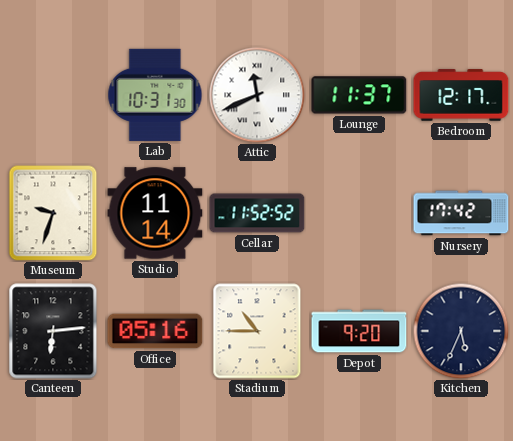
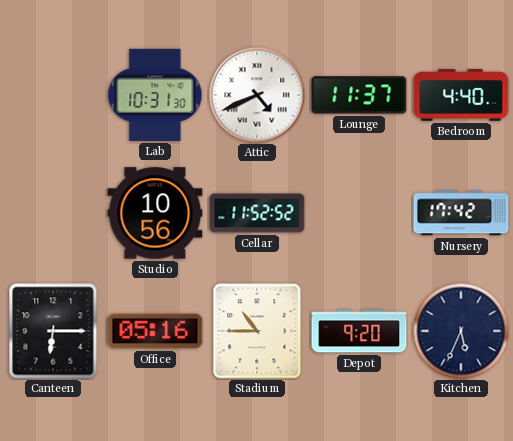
Attic: 11:41 -> 4:41
Bedroom: 12:17 -> 4:40
Museum: 9:33 -> none
Studio: 11:14 -> 10:56
Canteen: 6:14 -> 6:15
